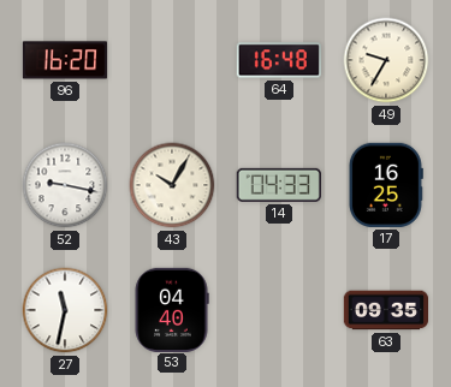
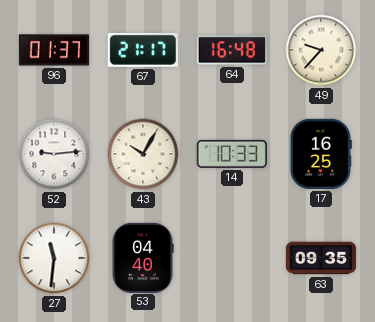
96: 16:20 -> 01:37
67: none -> 21:17
49: 9:35 -> 9:37
52: 9:17 -> 9:14
14: 04:33 -> 10:33
27: 11:32 -> 11:31
